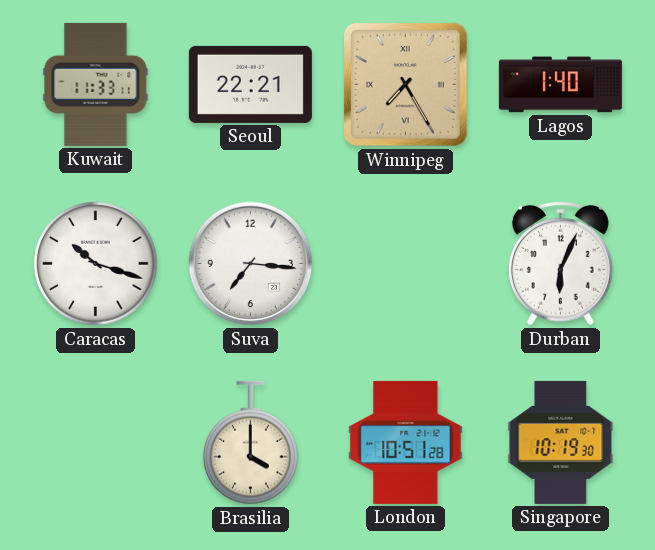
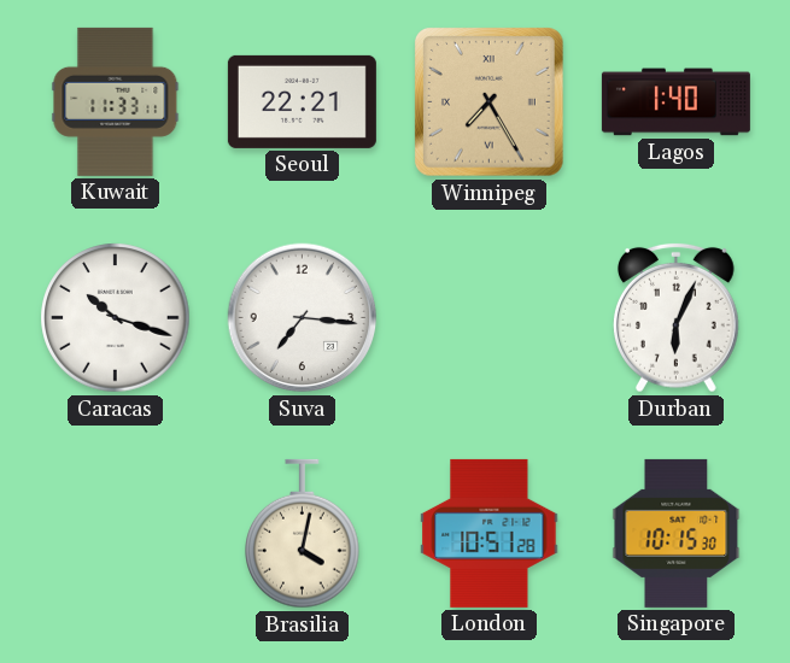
Brasilia: 4:00 -> 4:02
Singapore: 10:19 -> 10:15
